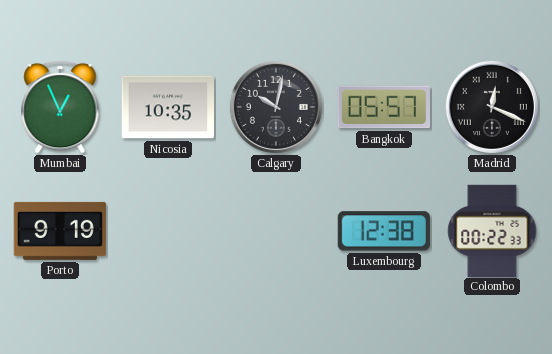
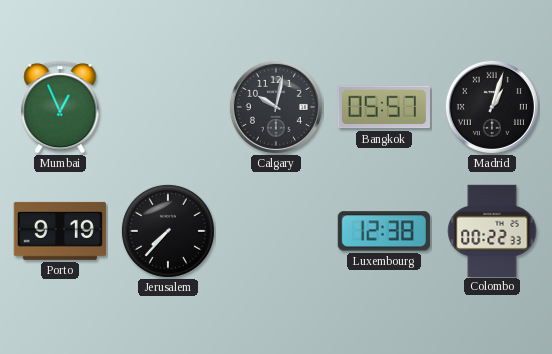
Nicosia: 10:35 -> none
Madrid: 12:19 -> 1:03
Jerusalem: none -> 7:37
